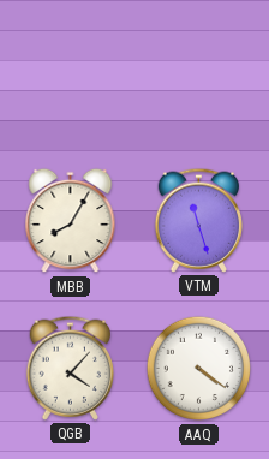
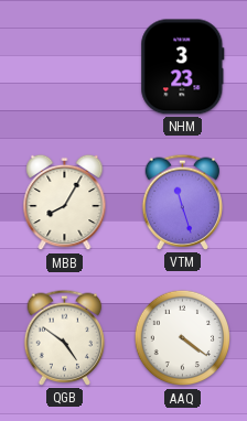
NHM: none -> 3:23
QGB: 4:07 -> 4:51
